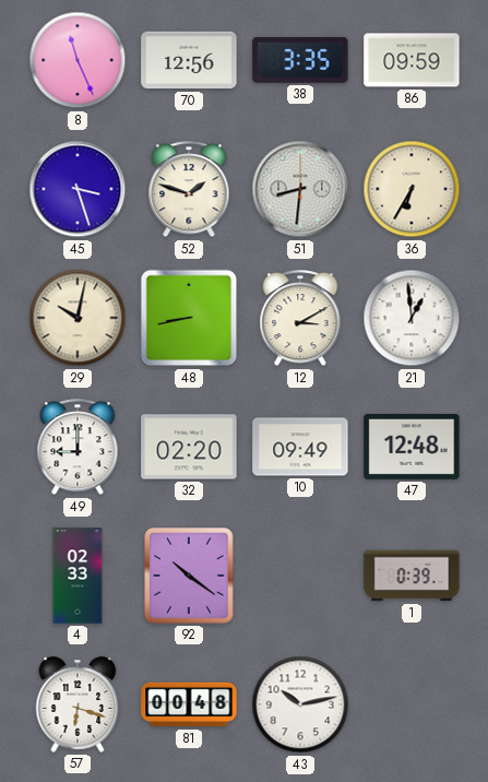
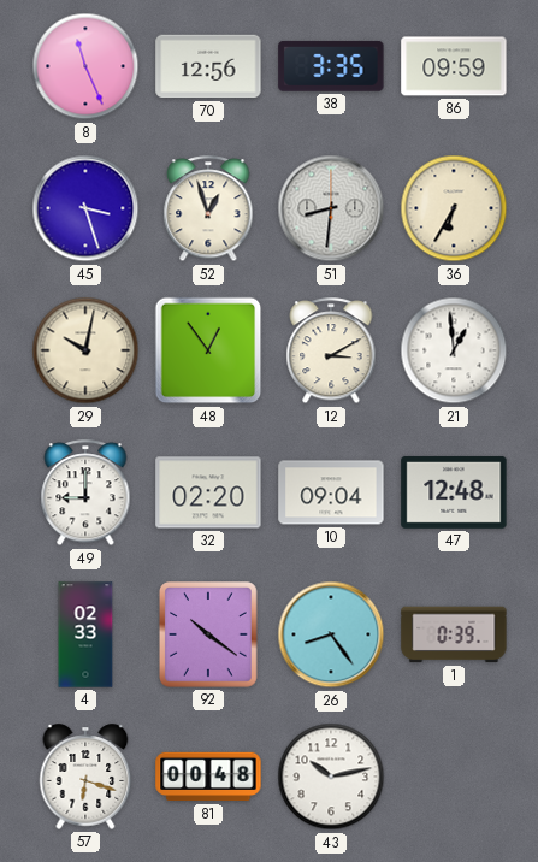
52: 1:48 -> 12:57
48: 8:43 -> 12:54
10: 09:49 -> 09:04
26: none -> 8:24
